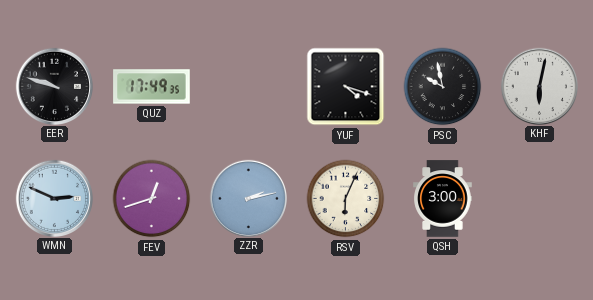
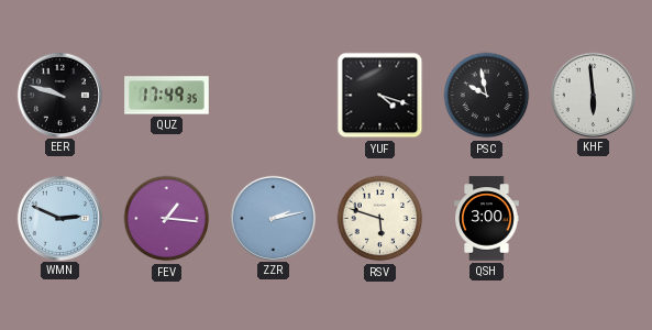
KHF: 6:02 -> 5:59
FEV: 12:42 -> 1:16
RSV: 6:04 -> 5:48
